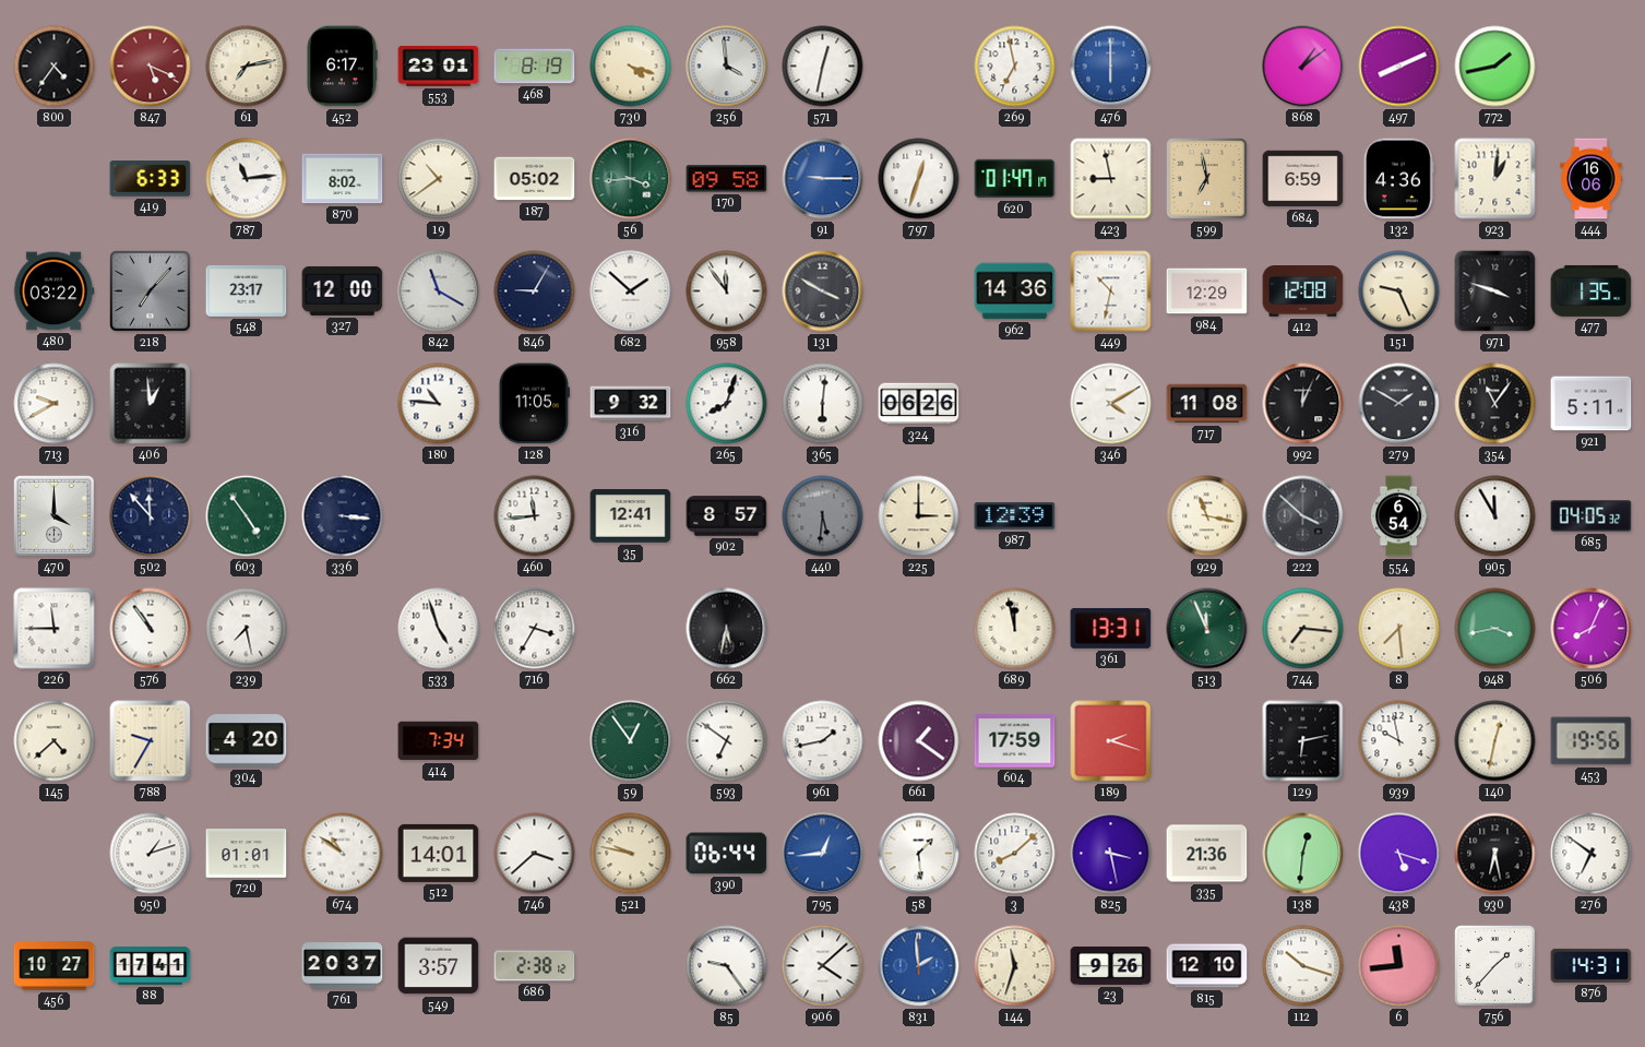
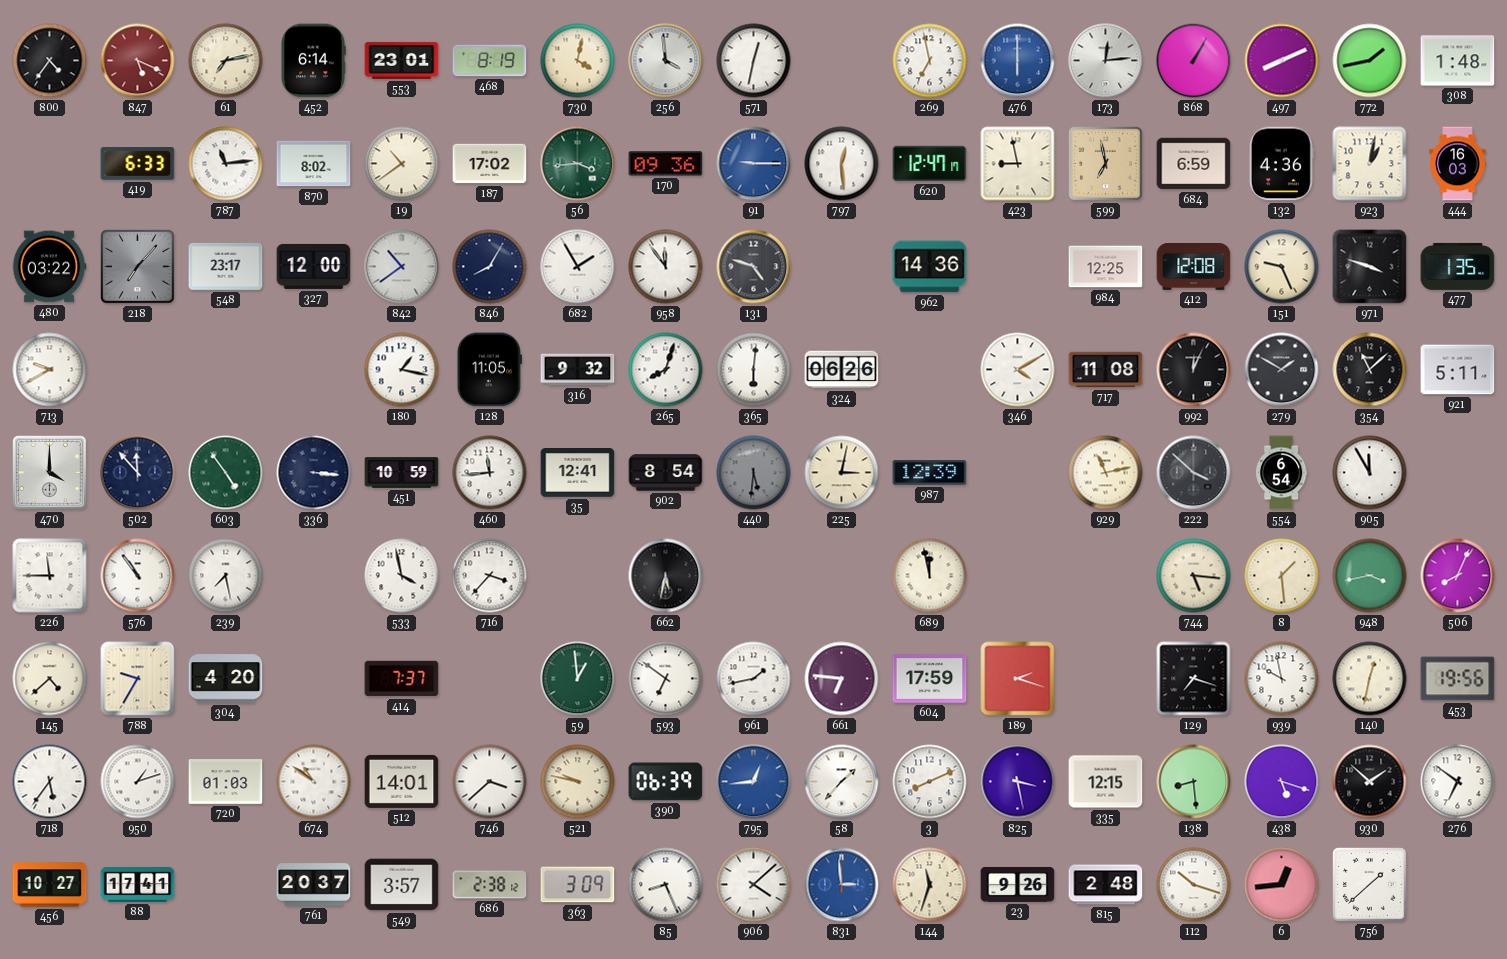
452: 6:17 -> 6:14
730: 4:18 -> 4:02
173: none -> 12:14
868: 1:09 -> 1:05
308: none -> 1:48
187: 05:02 -> 17:02
170: 09:58 -> 09:36
797: 12:33 -> 12:29
620: 01:47 -> 12:47
923: 1:01 -> 1:02
444: 16:06 -> 16:03
842: 11:20 -> 10:39
846: 9:05 -> 8:05
682: 1:52 -> 1:55
131: 3:50 -> 4:48
449: 10:32 -> none
984: 12:29 -> 12:25
406: 12:59 -> none
180: 10:46 -> 1:17
354: 11:06 -> 11:08
451: none -> 10:59
902: 8:57 -> 8:54
225: 3:00 -> 3:02
929: 11:17 -> 11:13
685: 04:05 -> none
533: 4:57 -> 3:58
716: 3:35 -> 3:37
361: 13:31 -> none
513: 11:56 -> none
744: 7:16 -> 5:16
8: 7:29 -> 1:29
414: 7:34 -> 7:37
59: 12:54 -> 12:59
661: 1:21 -> 6:46
129: 6:13 -> 7:18
718: none -> 5:36
720: 01:01 -> 01:03
390: 06:44 -> 06:39
58: 1:29 -> 1:37
3: 8:08 -> 8:11
335: 21:36 -> 12:15
138: 12:31 -> 8:29
930: 6:28 -> 1:52
363: none -> 3:09
85: 9:24 -> 8:26
831: 1:59 -> 2:59
815: 12:10 -> 2:48
6: 11:44 -> 12:44
756: 1:37 -> 1:38
876: 14:31 -> none
